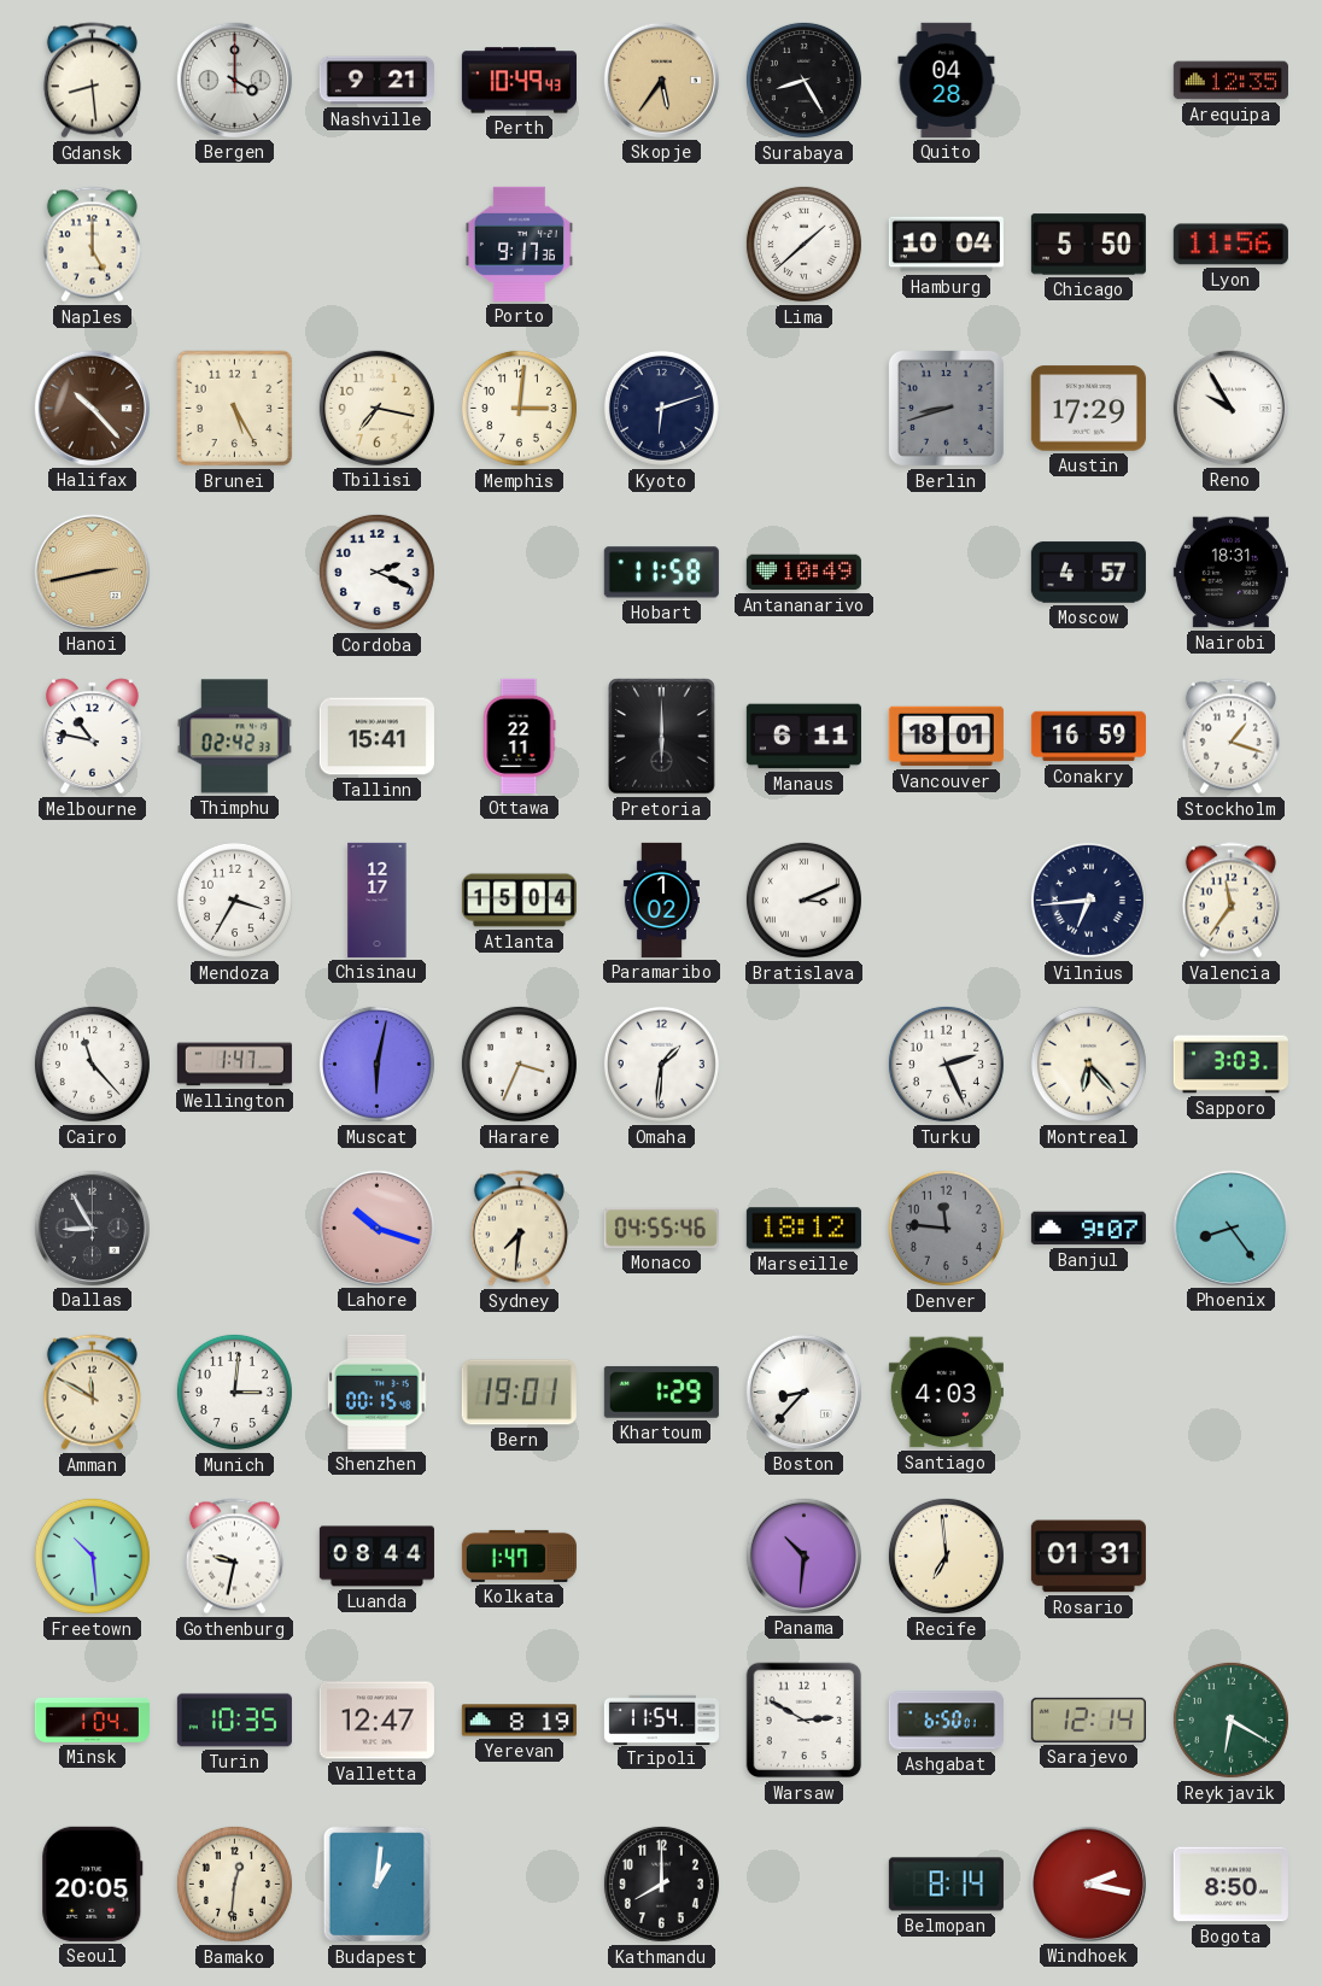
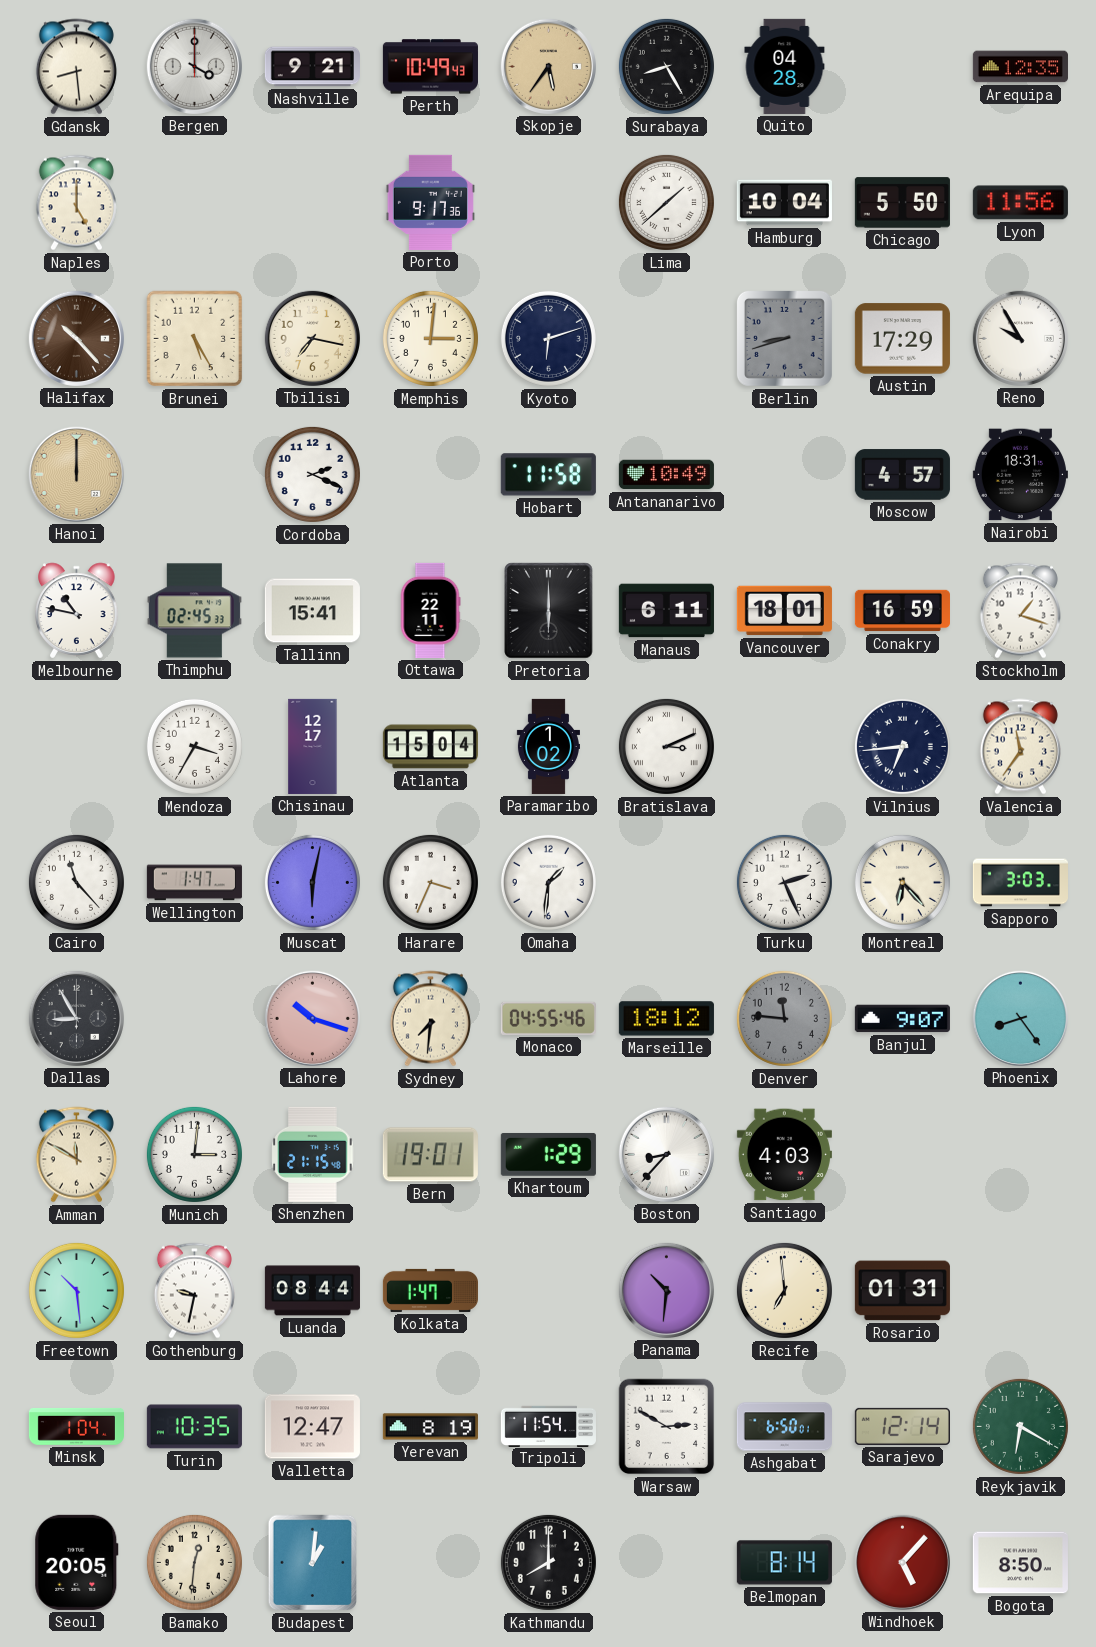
Hanoi: 2:43 -> 12:00
Thimphu: 02:42 -> 02:45
Shenzhen: 00:15 -> 21:15
Windhoek: 2:17 -> 5:07
